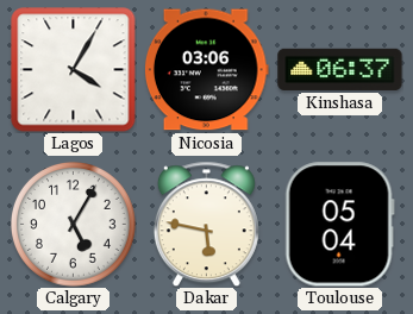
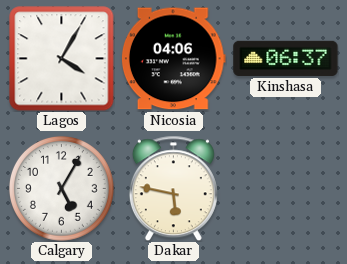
Nicosia: 03:06 -> 04:06
Toulouse: 05:04 -> none
